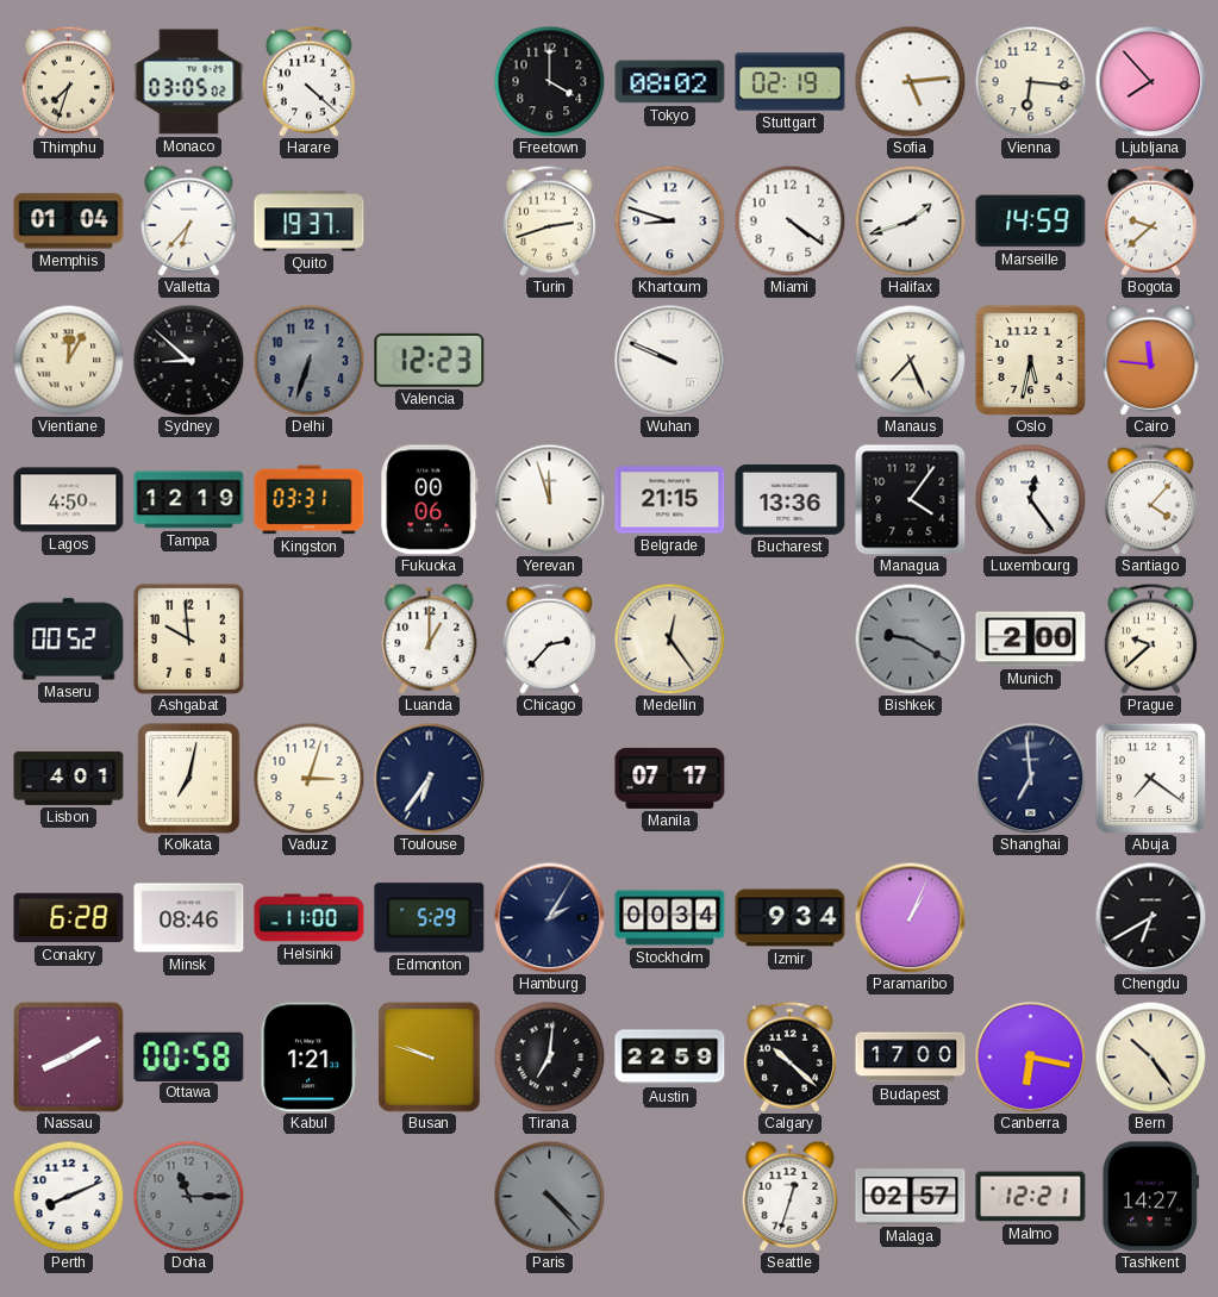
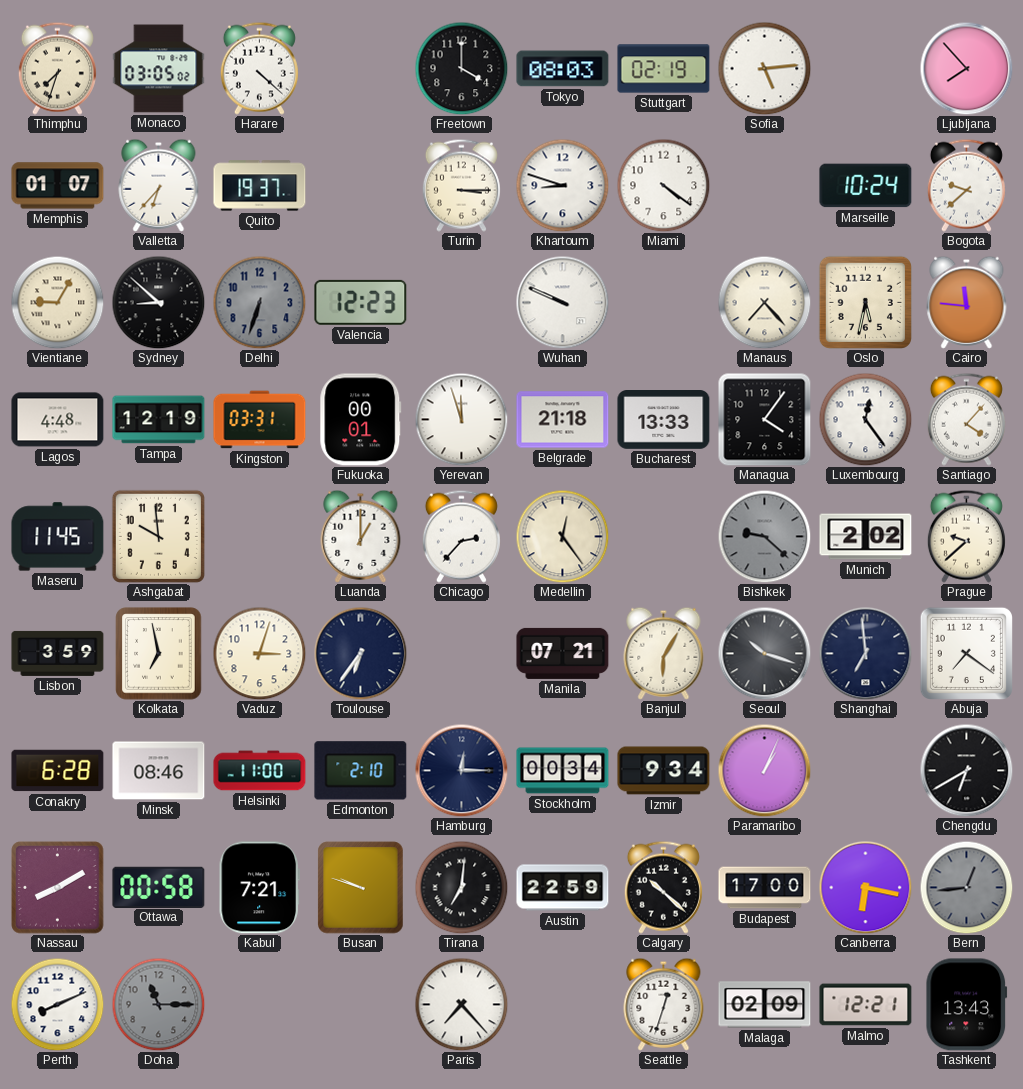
Tokyo: 08:02 -> 08:03
Vienna: 6:16 -> none
Memphis: 01:04 -> 01:07
Turin: 2:42 -> 3:15
Halifax: 1:42 -> none
Marseille: 14:59 -> 10:24
Vientiane: 12:05 -> 9:05
Manaus: 7:26 -> 7:23
Lagos: 4:50 -> 4:48
Fukuoka: 00:06 -> 00:01
Belgrade: 21:15 -> 21:18
Bucharest: 13:36 -> 13:33
Maseru: 00:52 -> 11:45
Bishkek: 9:20 -> 9:22
Munich: 2:00 -> 2:02
Lisbon: 4:01 -> 3:59
Kolkata: 7:02 -> 6:58
Manila: 07:17 -> 07:21
Banjul: none -> 6:05
Seoul: none -> 10:18
Edmonton: 5:29 -> 2:10
Hamburg: 2:05 -> 12:15
Kabul: 1:21 -> 7:21
Bern: 10:24 -> 12:44
Bern dial: cream -> grey
Paris: 4:23 -> 7:23
Paris dial: grey -> white
Malaga: 02:57 -> 02:09
Tashkent: 14:27 -> 13:43
